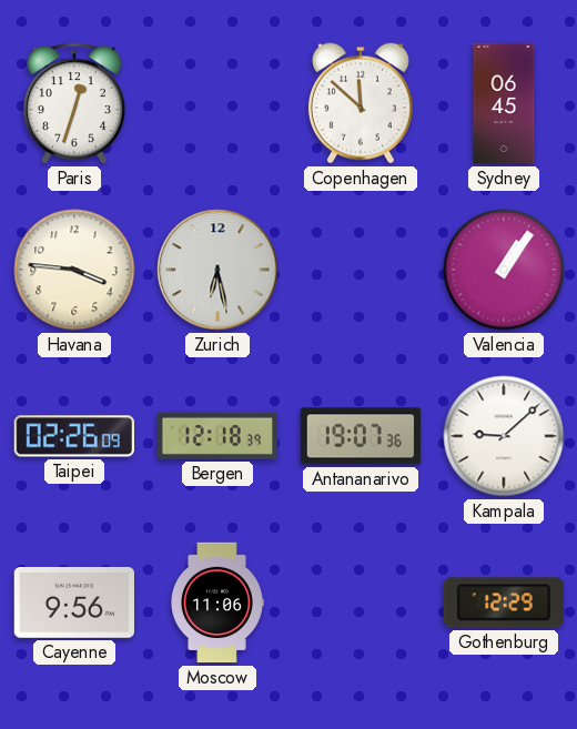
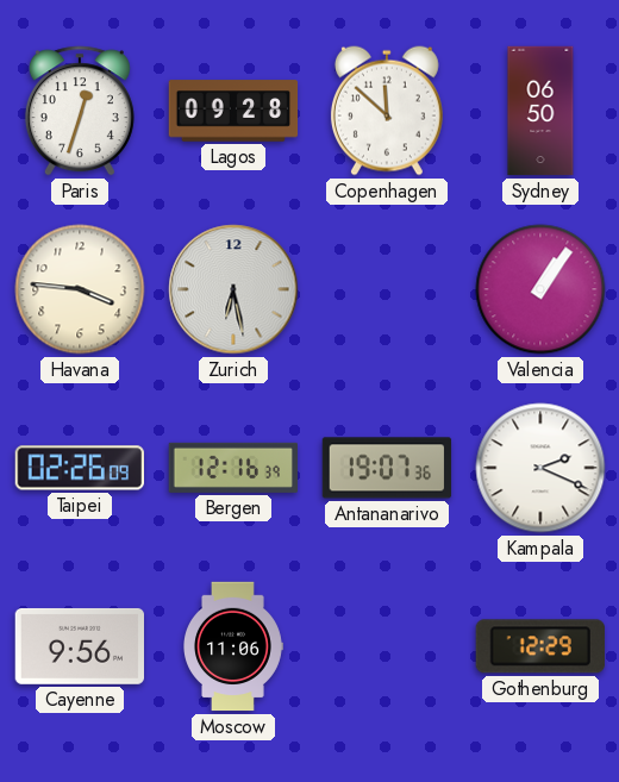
Lagos: none -> 09:28
Sydney: 06:45 -> 06:50
Bergen: 12:18 -> 12:16
Kampala: 9:08 -> 2:19
